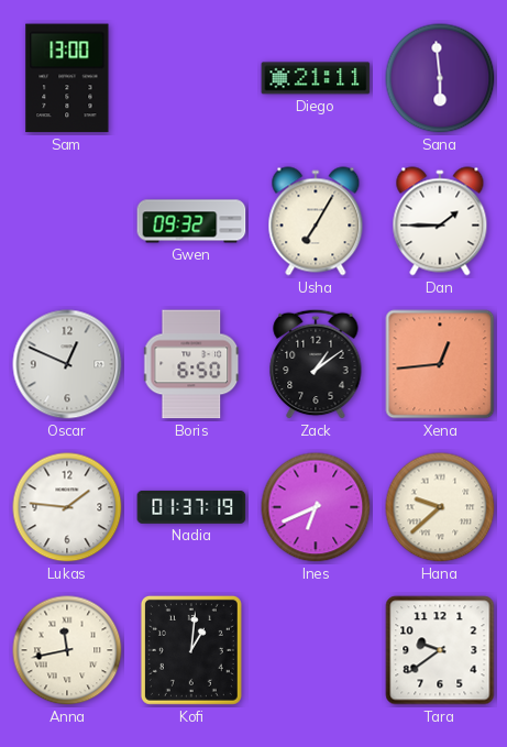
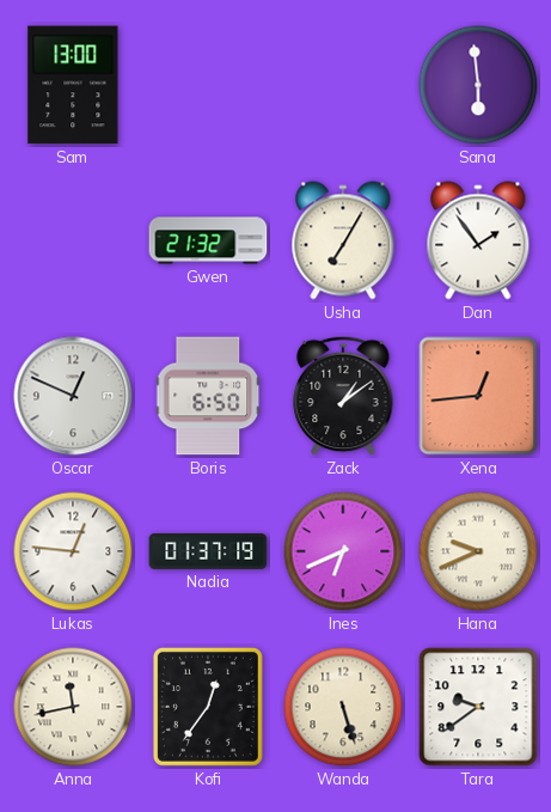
Diego: 21:11 -> none
Gwen: 09:32 -> 21:32
Dan: 1:45 -> 1:54
Lukas: 1:46 -> 12:46
Hana: 9:38 -> 9:41
Kofi: 1:01 -> 12:36
Wanda: none -> 5:27
